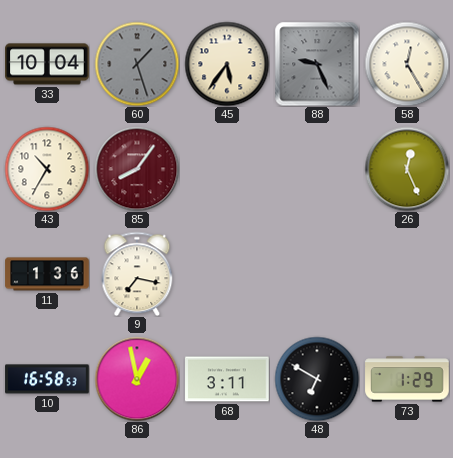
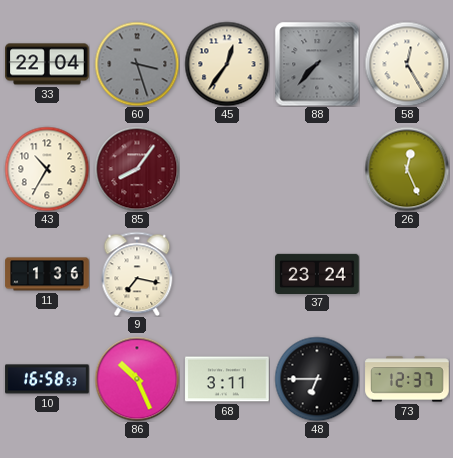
33: 10:04 -> 22:04
60: 1:27 -> 3:27
45: 5:36 -> 12:36
88: 9:26 -> 7:37
37: none -> 23:24
86: 12:58 -> 10:26
48: 6:50 -> 6:45
73: 1:29 -> 12:37
